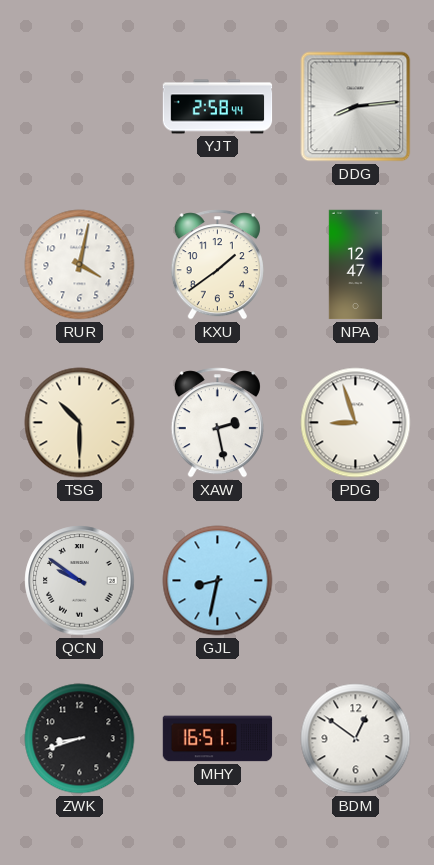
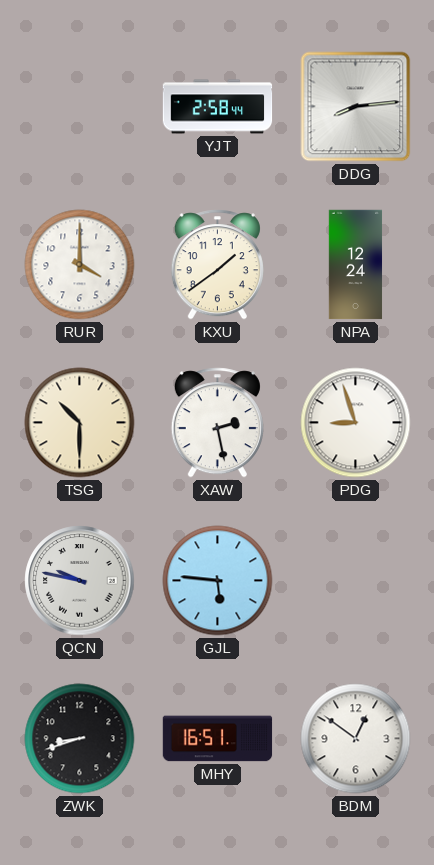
RUR: 4:02 -> 4:00
NPA: 12:47 -> 12:24
QCN: 9:51 -> 9:47
GJL: 8:32 -> 5:46
